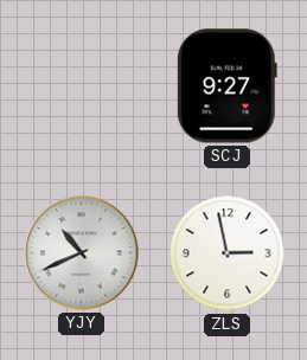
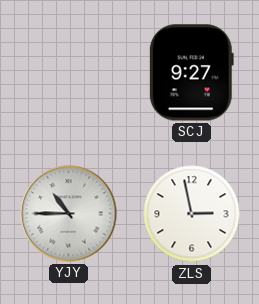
YJY: 10:41 -> 10:45
